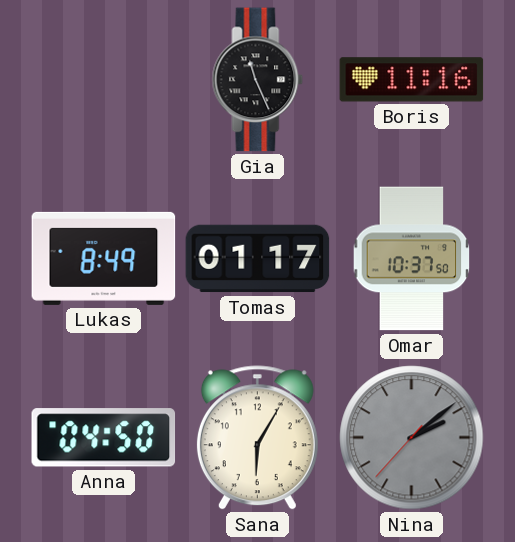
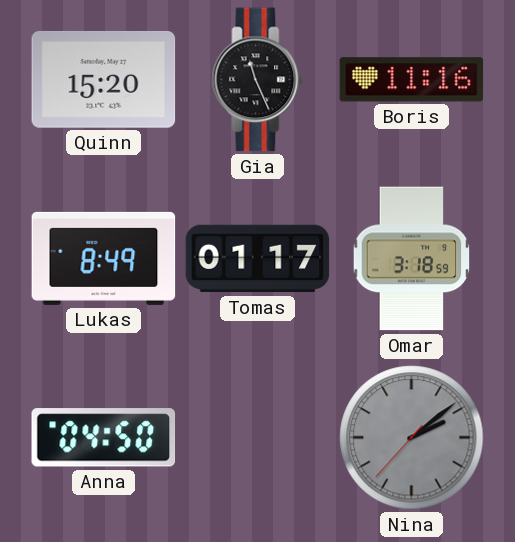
Quinn: none -> 15:20
Omar: 10:37 -> 3:18
Sana: 6:05 -> none
